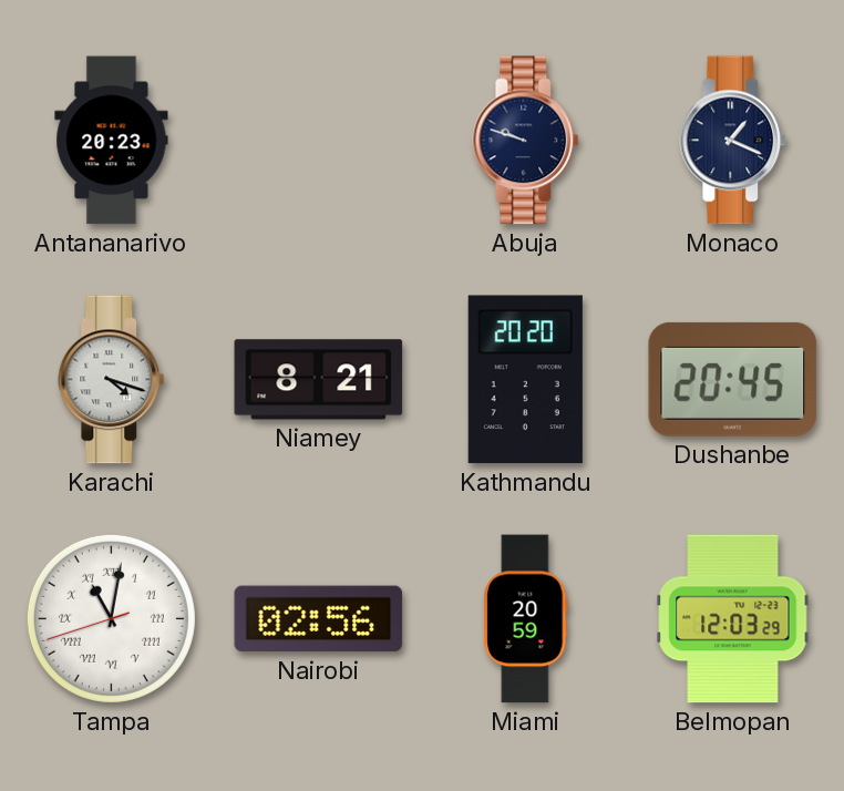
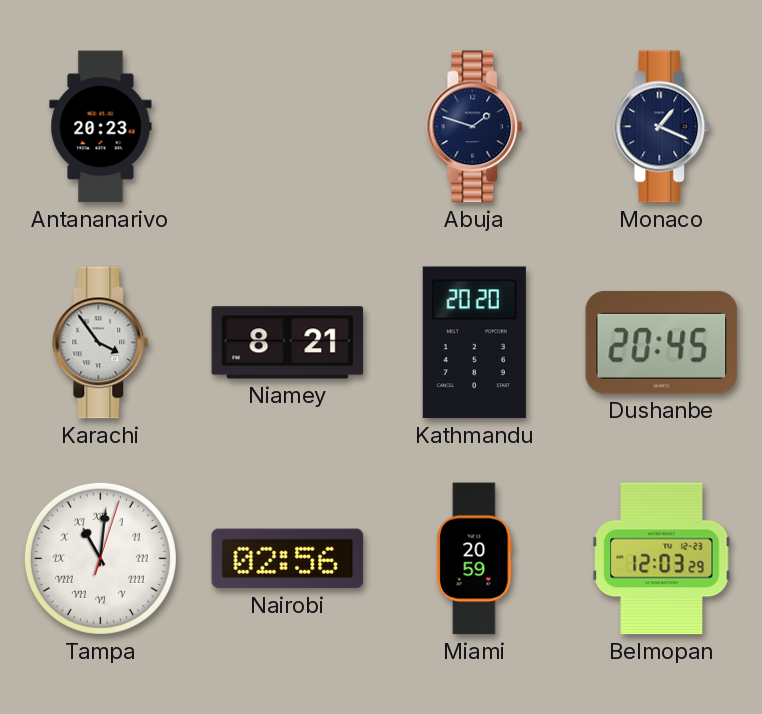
Abuja: 9:48 -> 1:48
Karachi: 4:18 -> 3:54
Tampa: 11:01:42 -> 11:01:03
